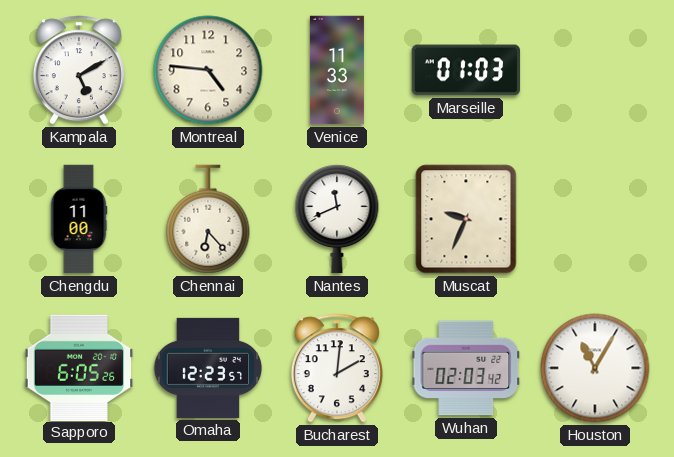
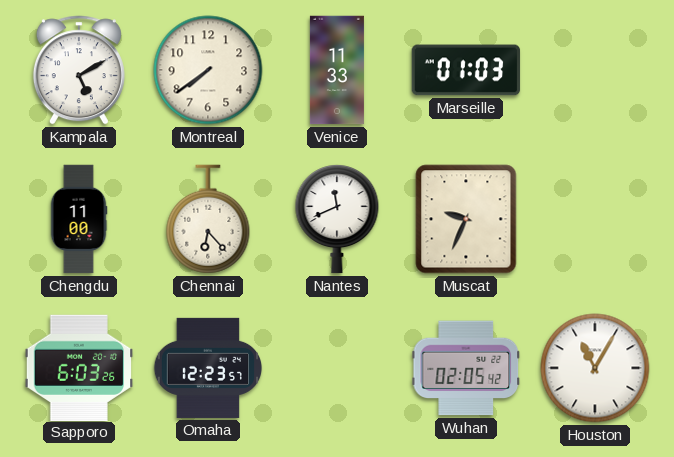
Montreal: 4:46 -> 7:39
Sapporo: 6:05 -> 6:03
Bucharest: 2:01 -> none
Wuhan: 02:03 -> 02:05
